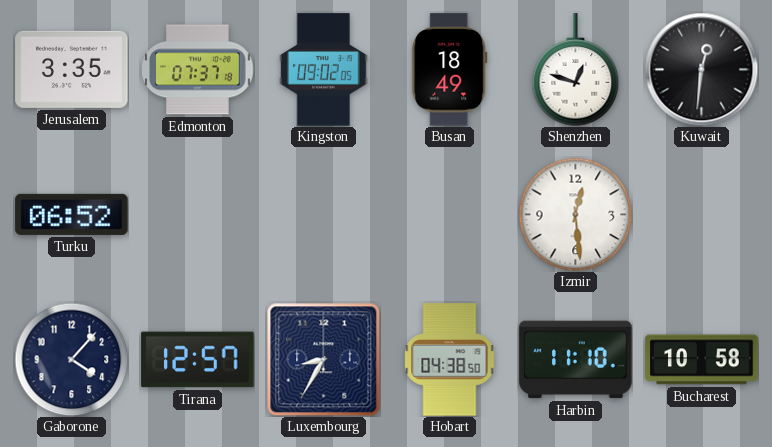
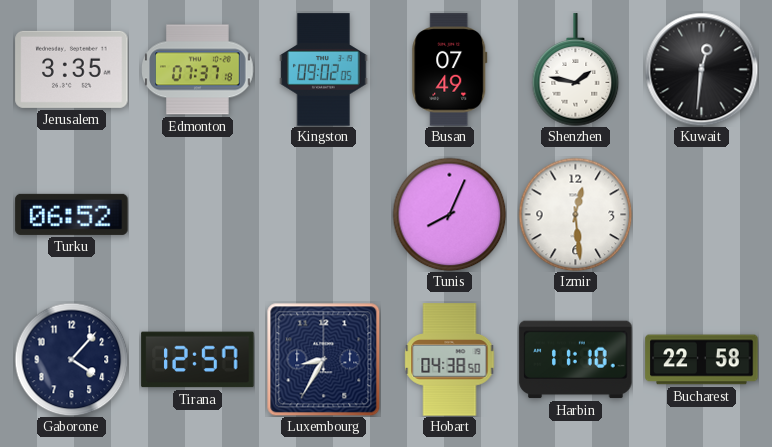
Busan: 18:49 -> 07:49
Shenzhen: 12:48 -> 1:47
Tunis: none -> 8:04
Bucharest: 10:58 -> 22:58
